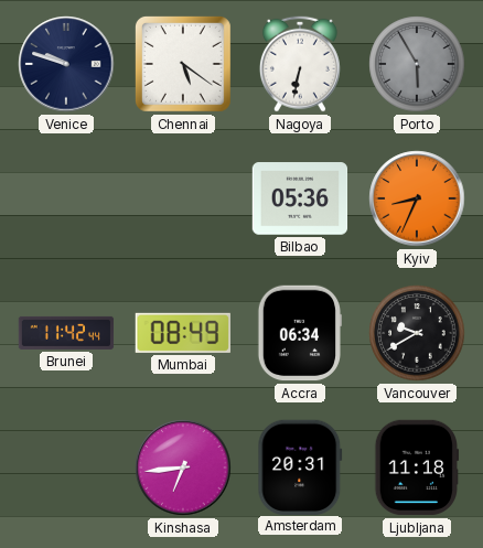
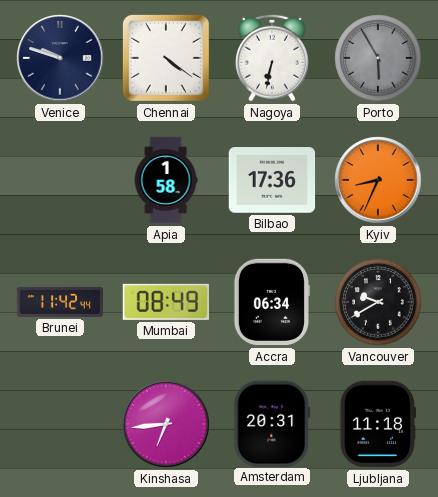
Chennai: 5:21 -> 4:21
Apia: none -> 1:58
Bilbao: 05:36 -> 17:36
